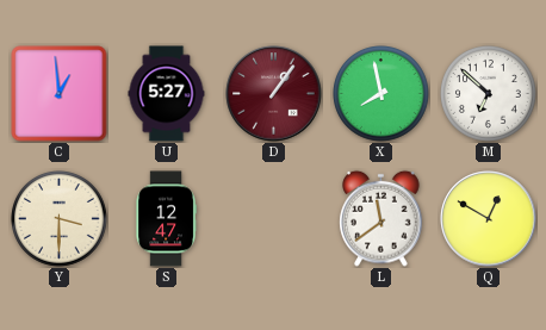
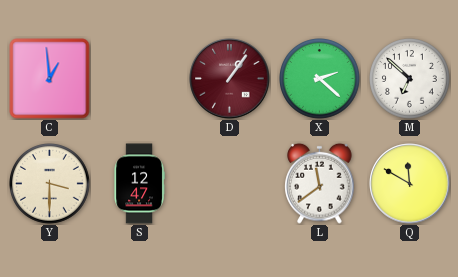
U: 5:27 -> none
X: 7:58 -> 2:22
Q: 12:50 -> 11:50
